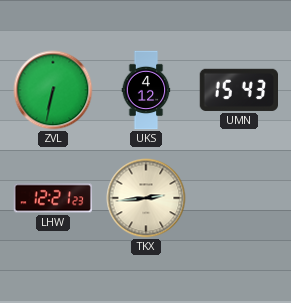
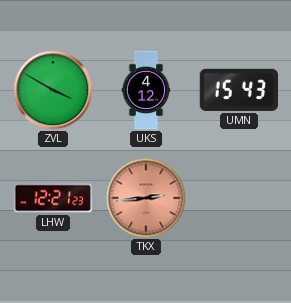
ZVL: 6:32 -> 3:50
TKX dial: cream -> salmon
